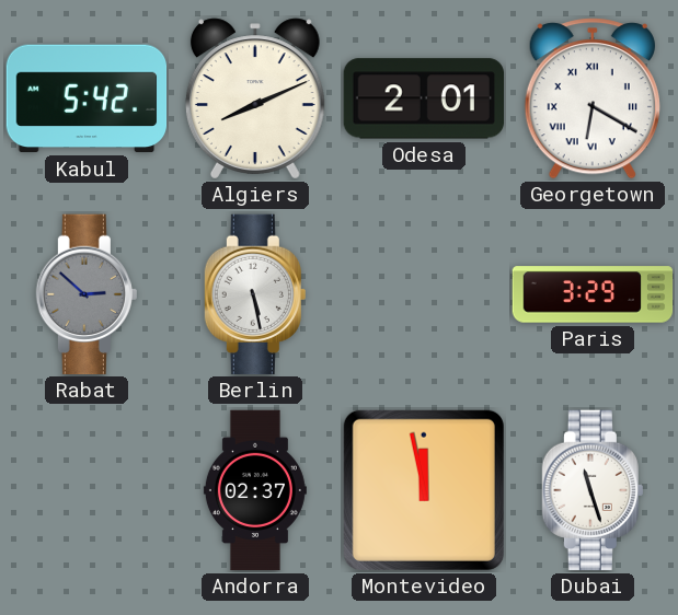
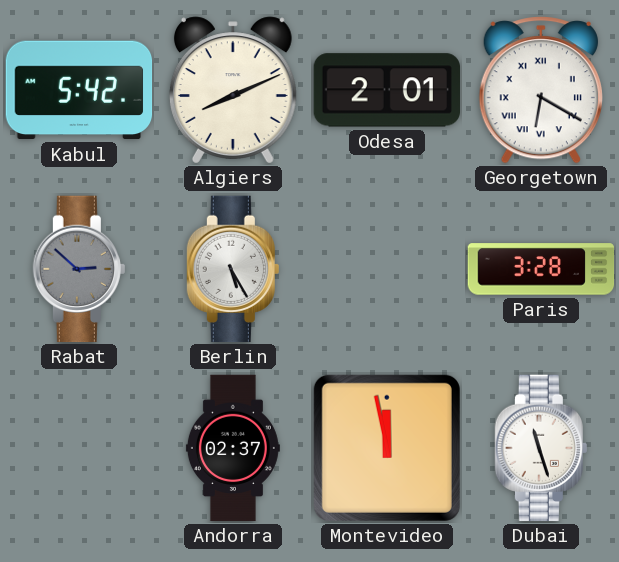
Berlin: 5:28 -> 5:25
Paris: 3:29 -> 3:28
